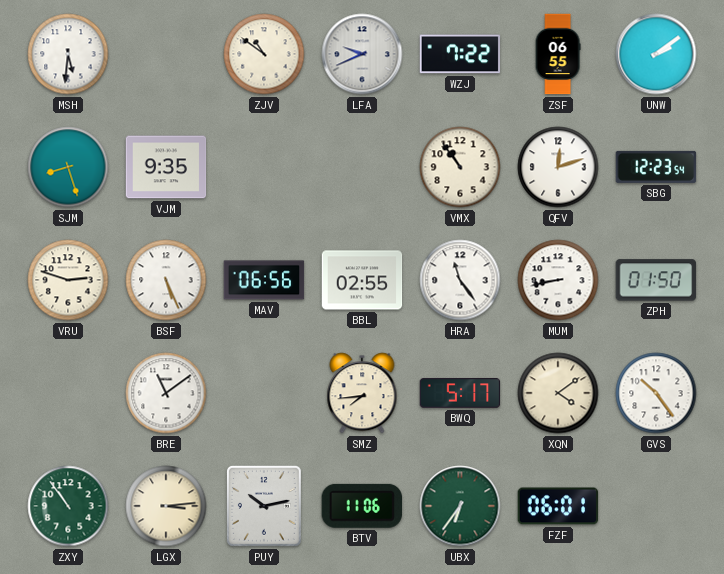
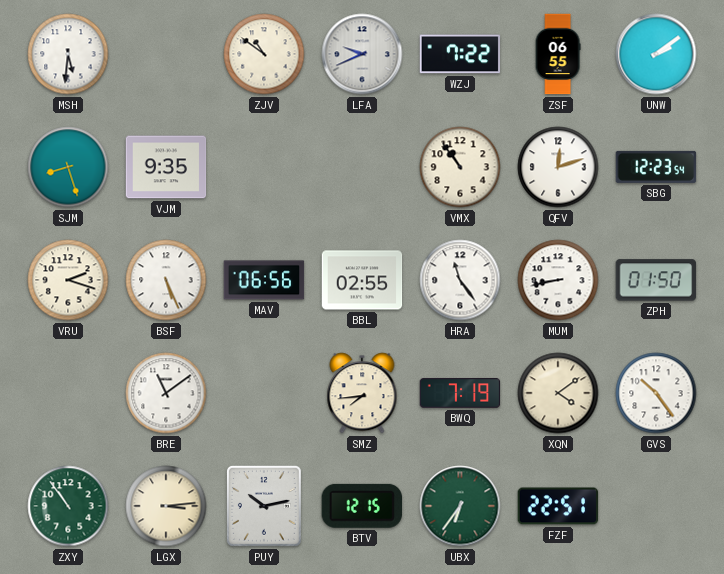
VRU: 2:48 -> 2:18
BWQ: 5:17 -> 7:19
BTV: 11:06 -> 12:15
FZF: 06:01 -> 22:51
